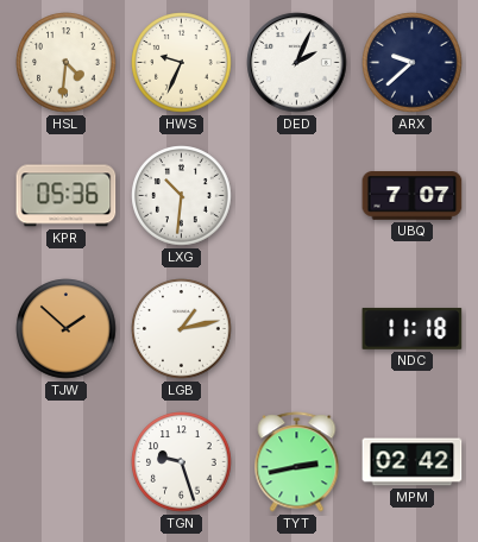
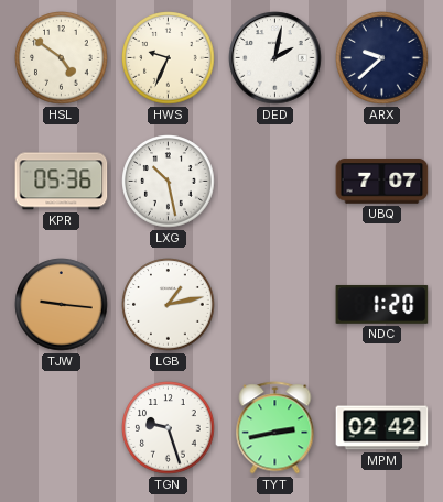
HSL: 4:31 -> 4:51
DED: 2:04 -> 2:02
LXG: 10:31 -> 10:28
TJW: 1:52 -> 9:16
NDC: 11:18 -> 1:20
